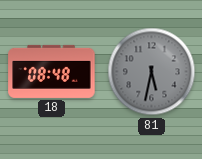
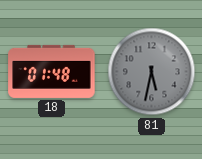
18: 08:48 -> 01:48
